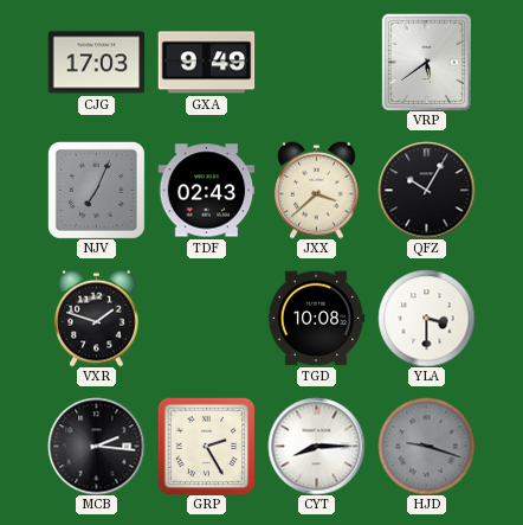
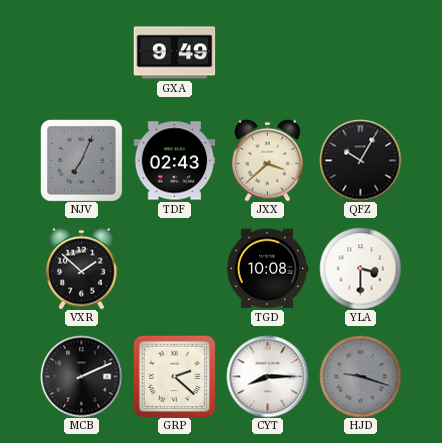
CJG: 17:03 -> none
VRP: 5:39 -> none
VXR: 1:48 -> 1:52
MCB: 2:16 -> 2:11
GRP: 2:25 -> 2:22
